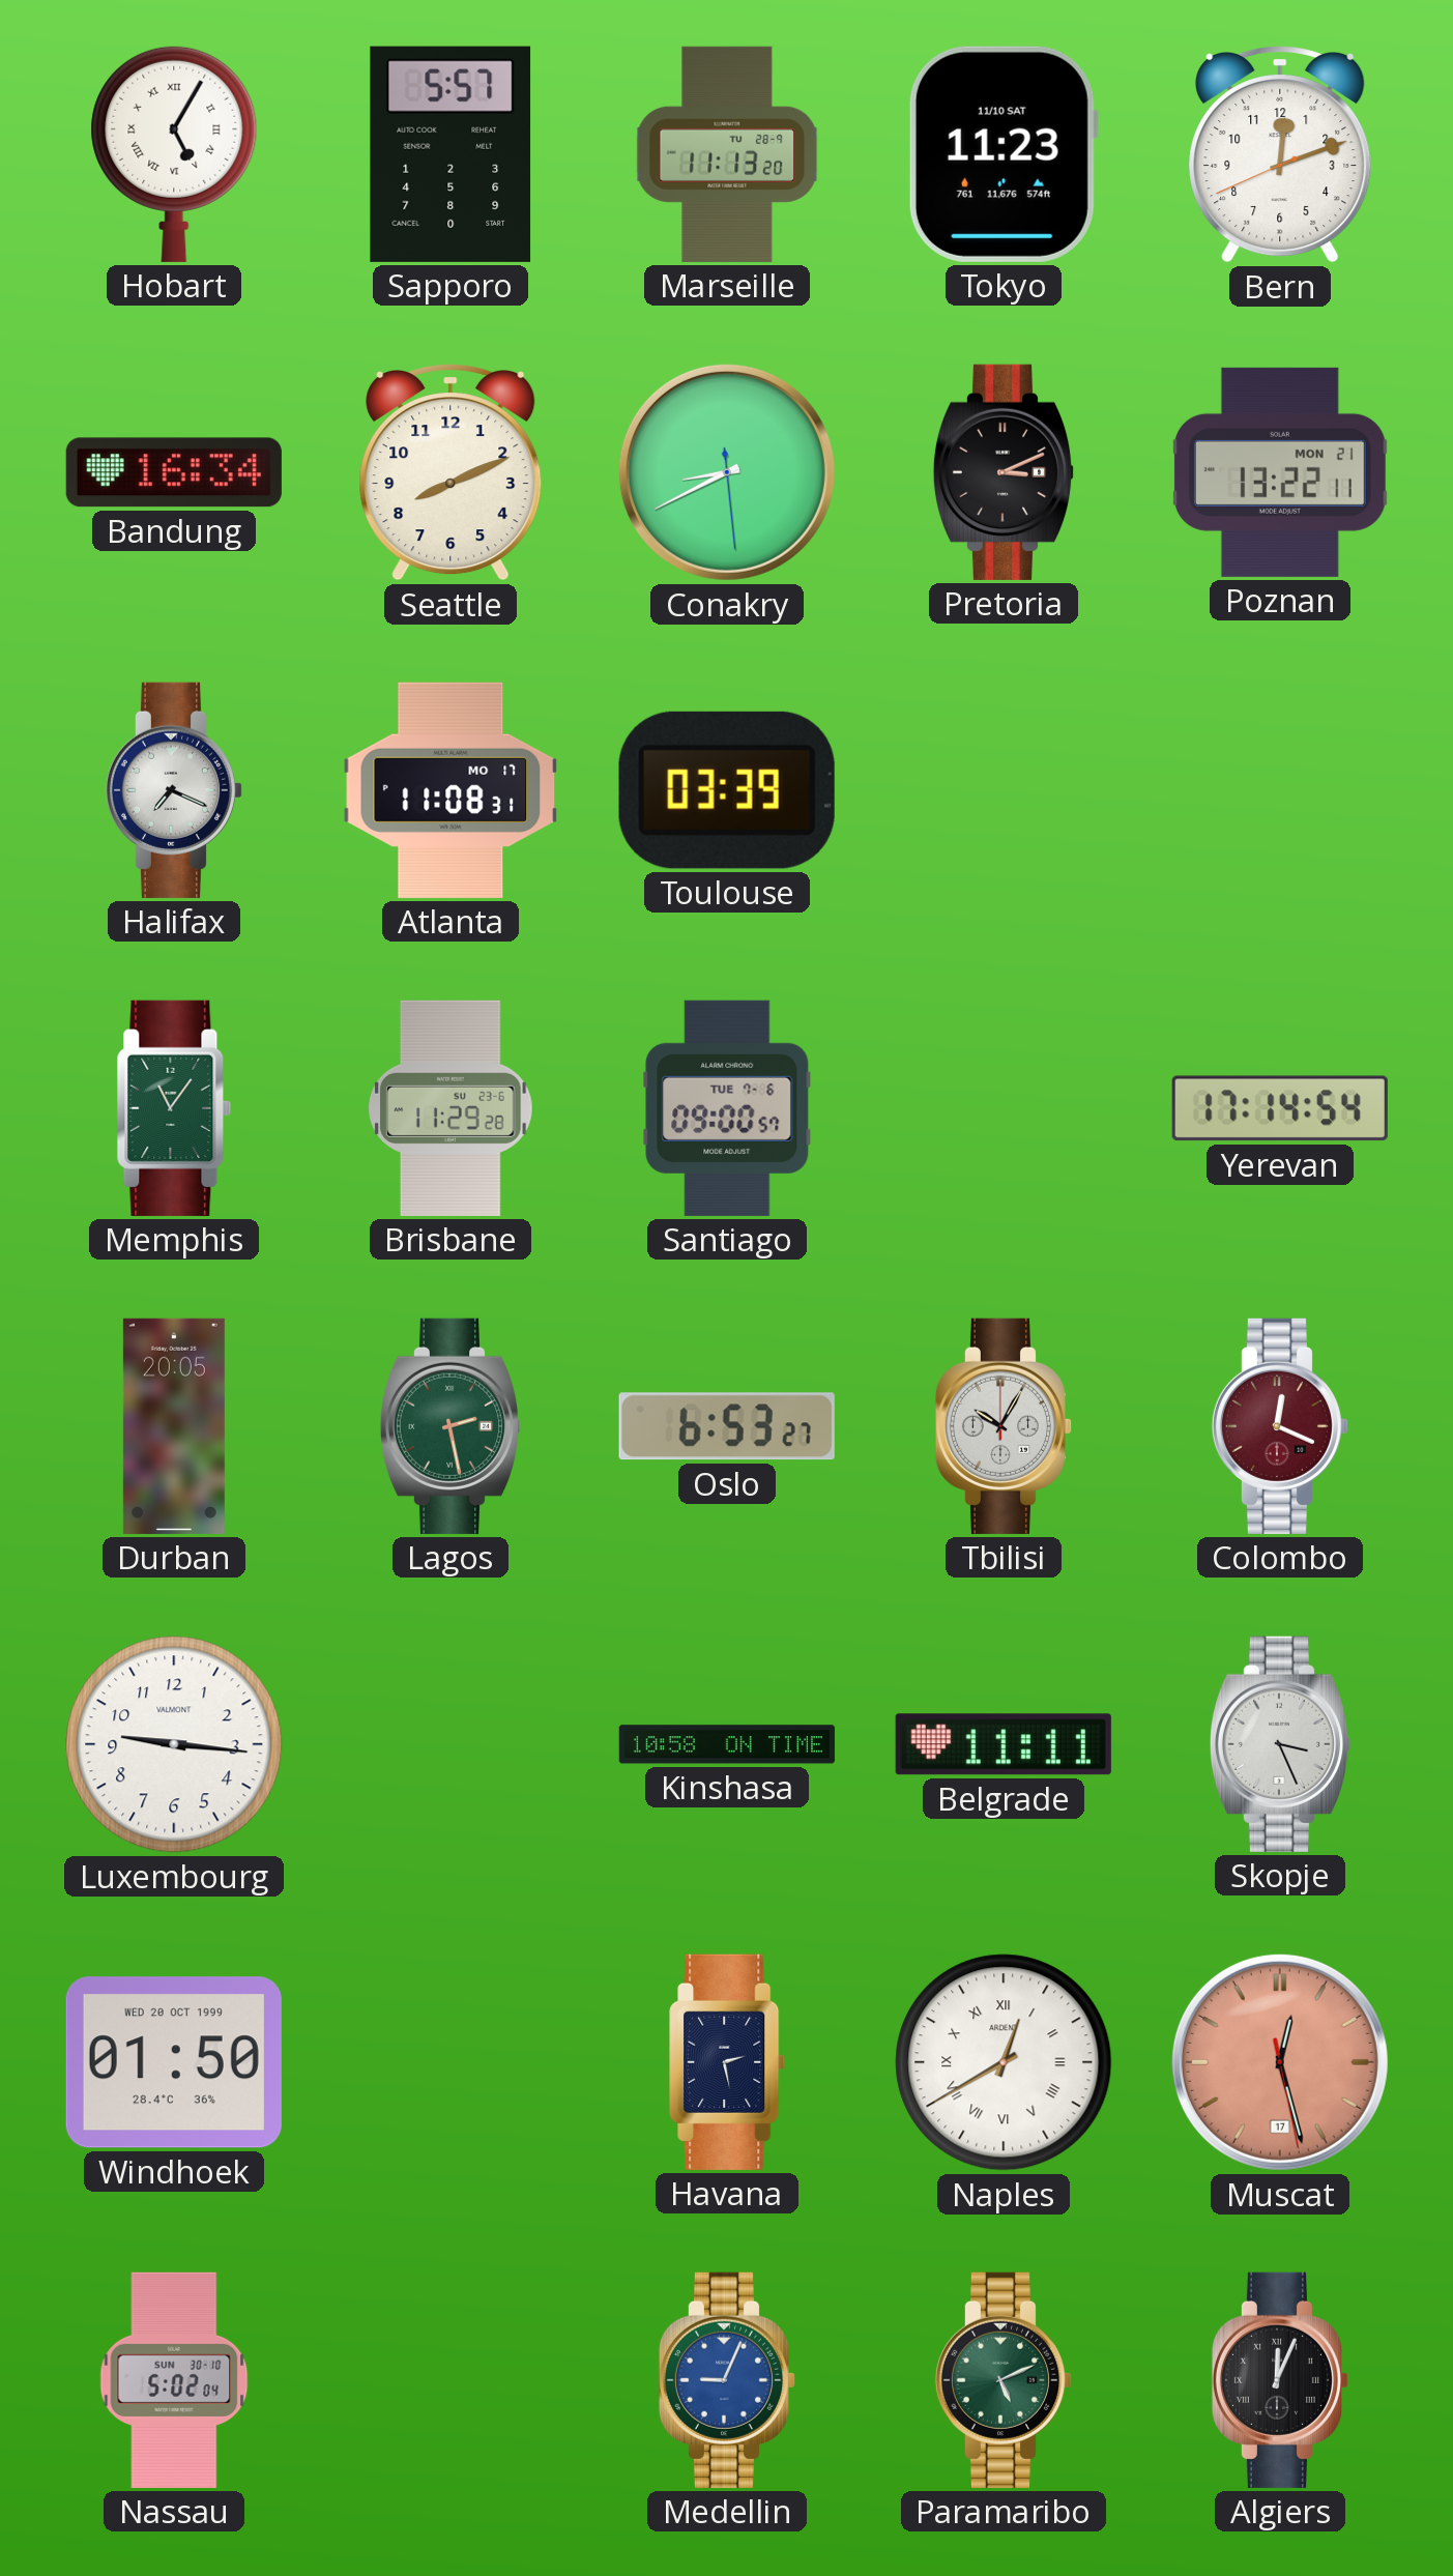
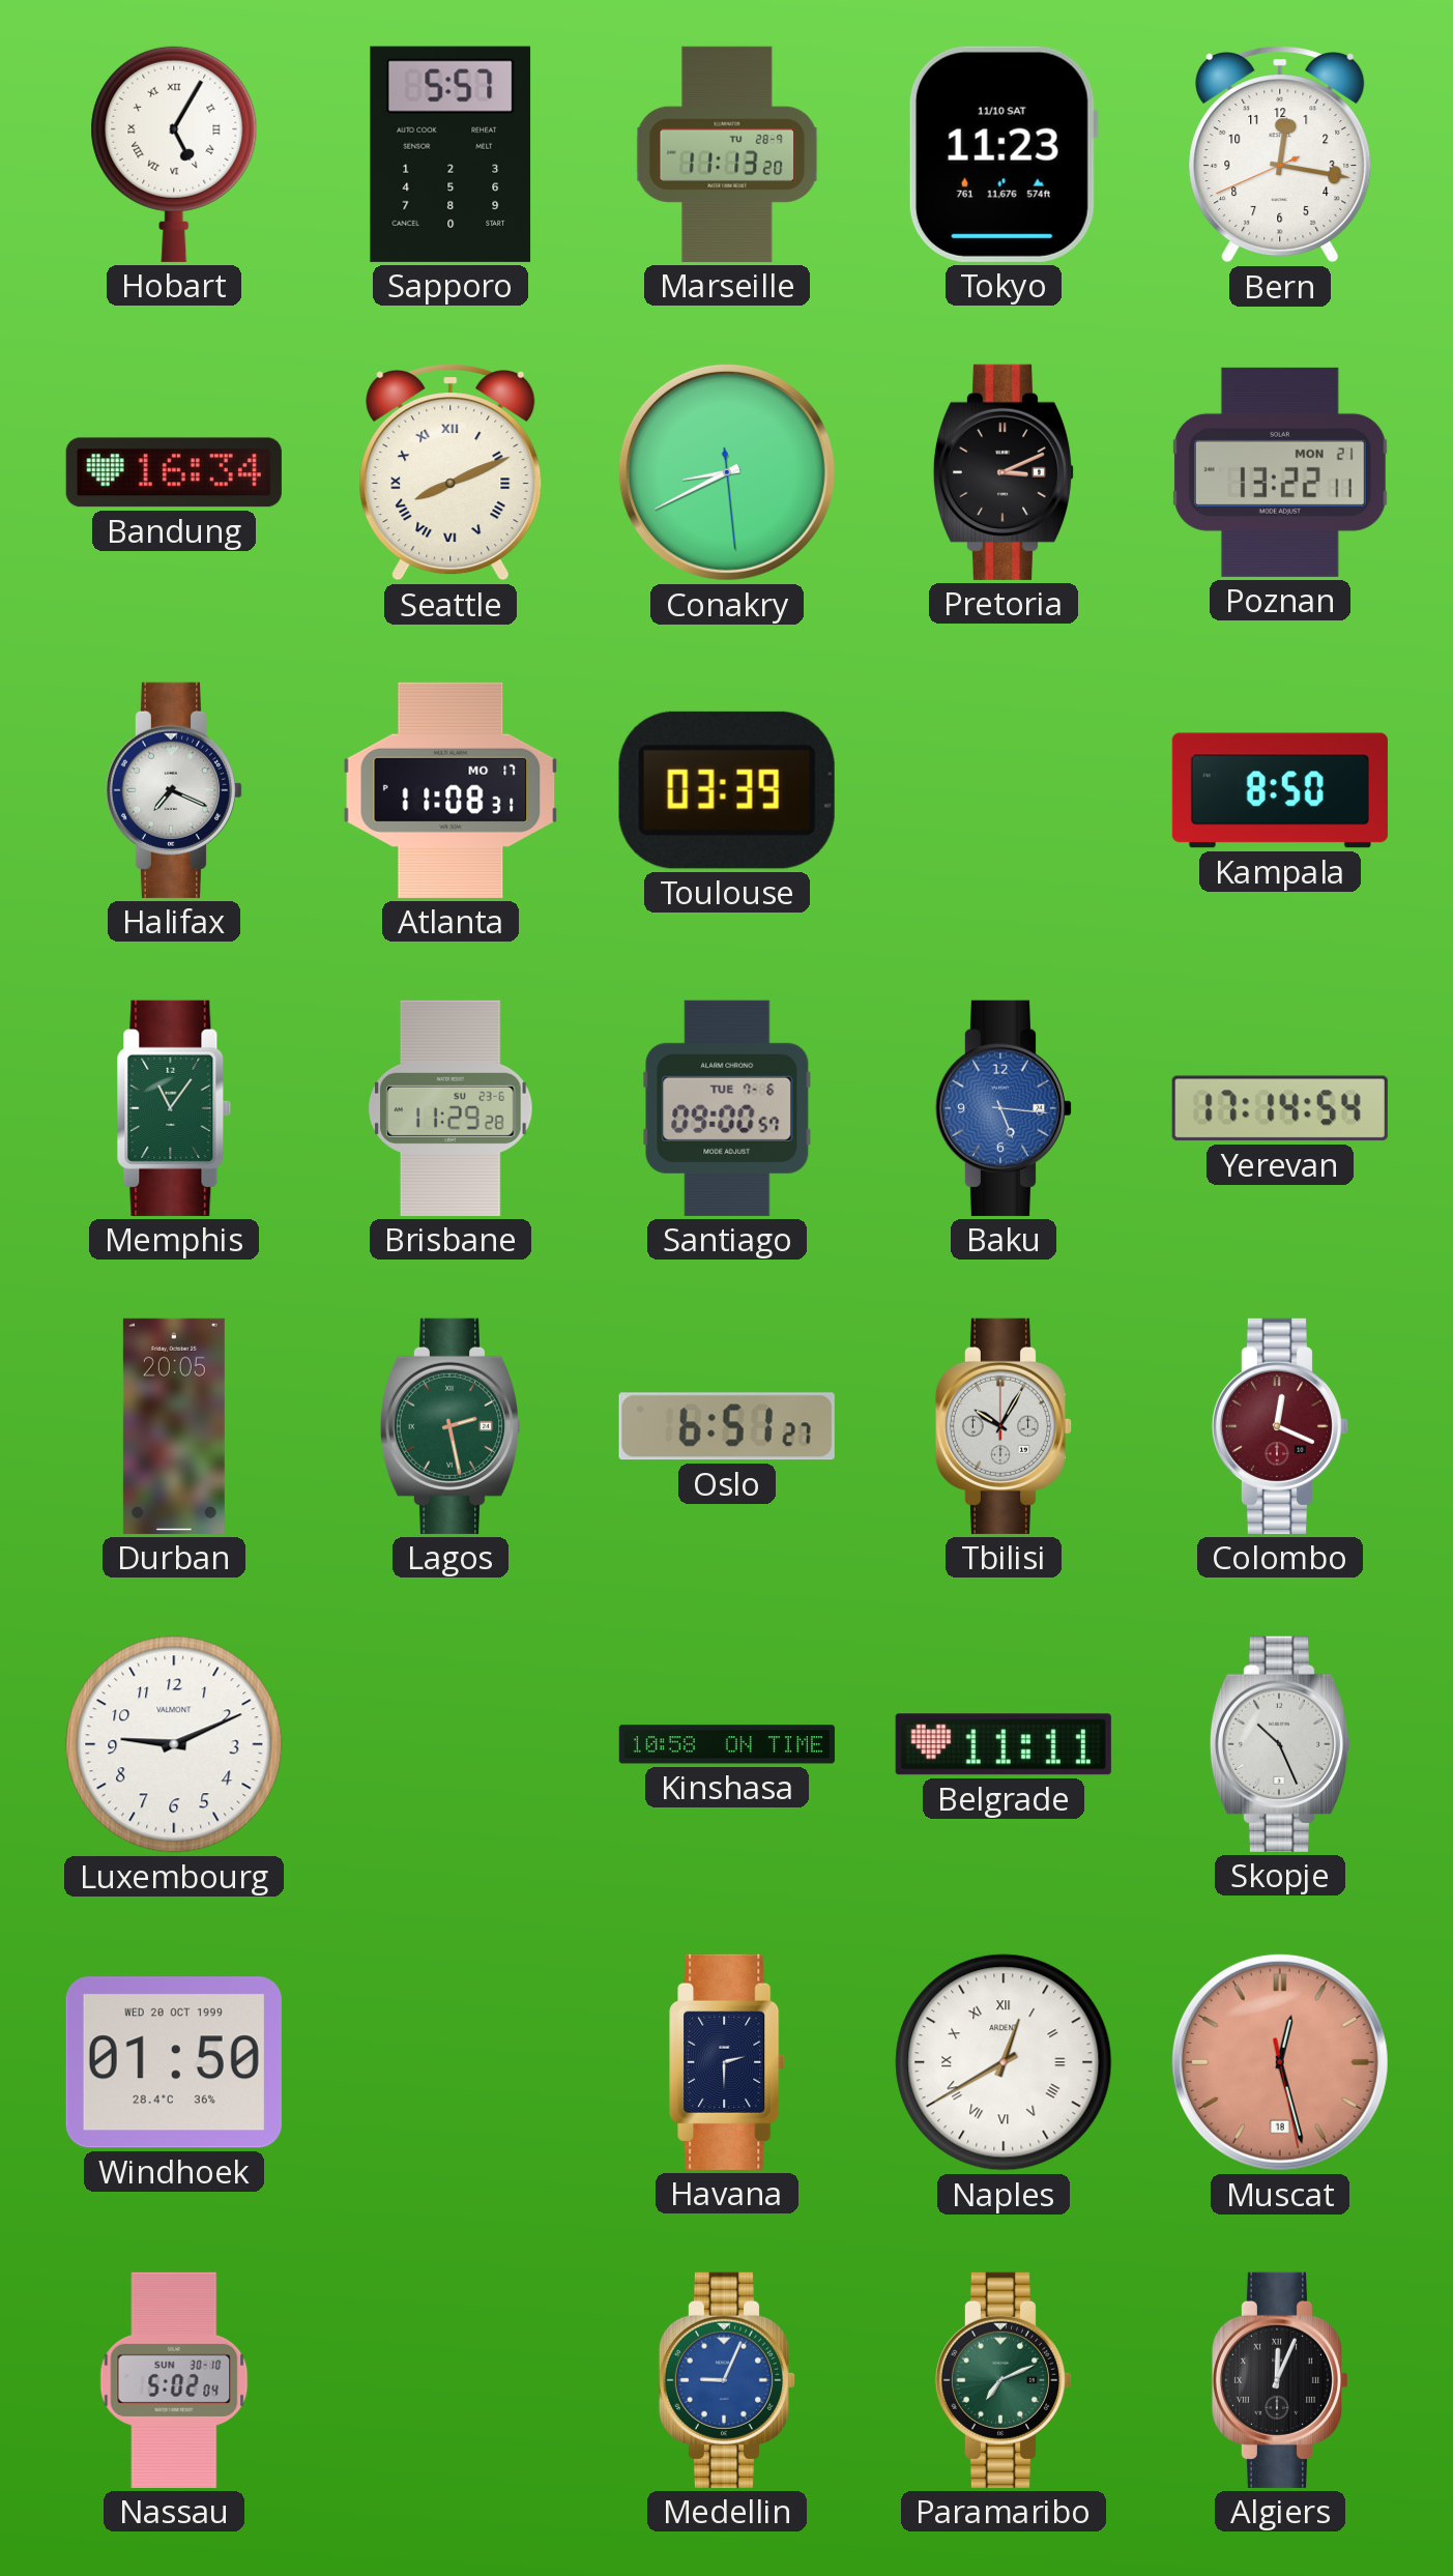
Bern: 12:11 -> 12:16
Seattle numerals: Arabic -> Roman
Kampala: none -> 8:50
Baku: none -> 5:16
Oslo: 6:53 -> 6:51
Luxembourg: 9:16 -> 9:11
Skopje: 3:26 -> 10:26
Havana: 2:28 -> 2:30
Muscat date: 17 -> 18
Paramaribo: 5:11 -> 7:11
